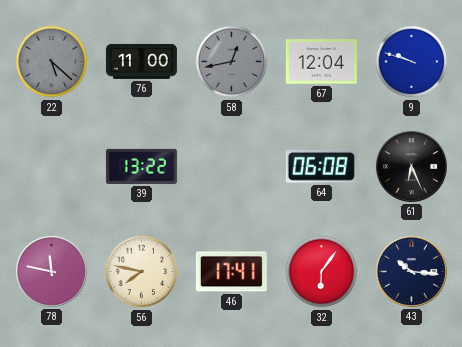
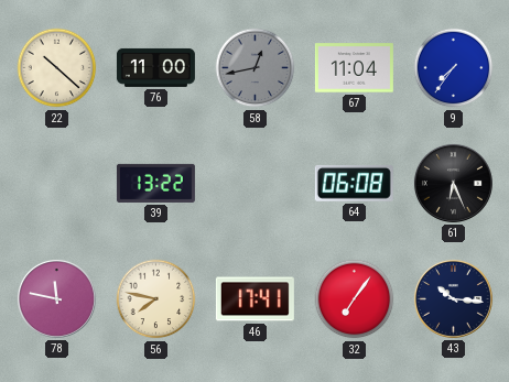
22: 5:22 -> 10:22
22 dial: grey -> cream
67: 12:04 -> 11:04
9: 9:48 -> 7:36
32: 6:06 -> 7:06
